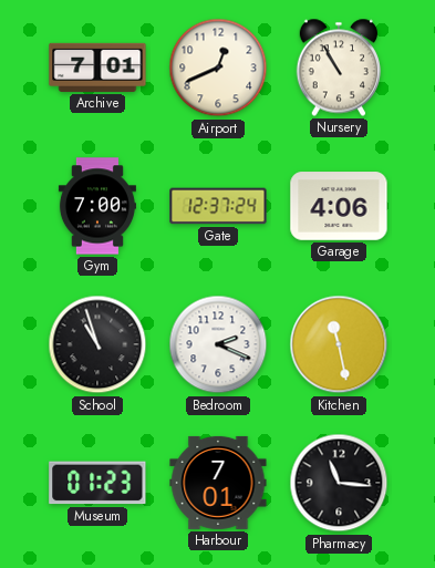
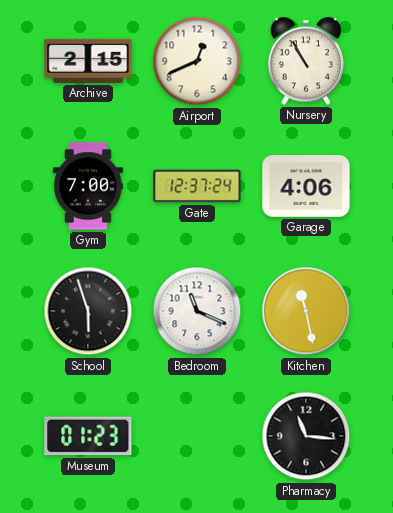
Archive: 7:01 -> 2:15
School: 10:57 -> 5:57
Bedroom: 2:19 -> 11:19
Harbour: 7:01 -> none
